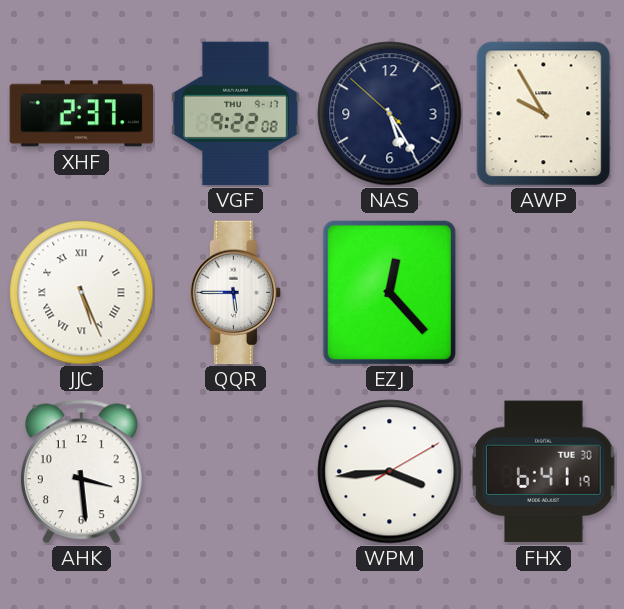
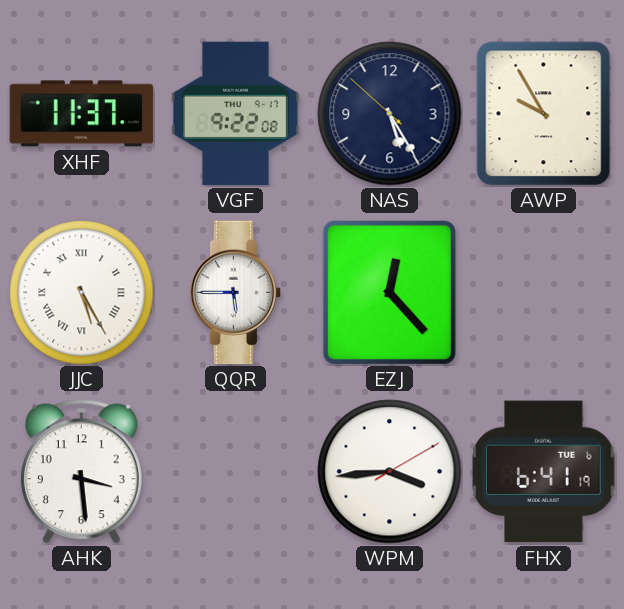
XHF: 2:37 -> 11:37
JJC: 5:26 -> 5:25
FHX date: TUE 30 -> TUE 6
